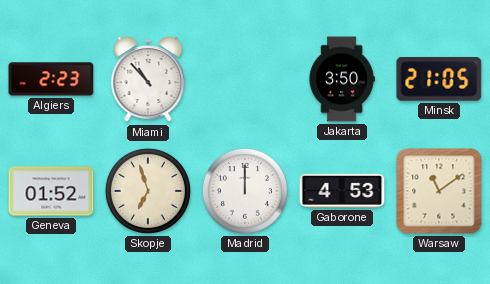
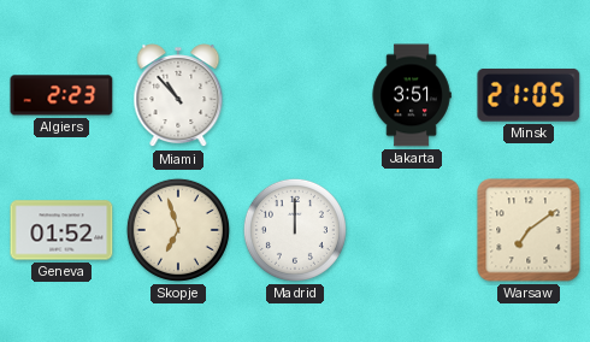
Jakarta: 3:50 -> 3:51
Gaborone: 4:53 -> none
Warsaw: 11:09 -> 7:09
